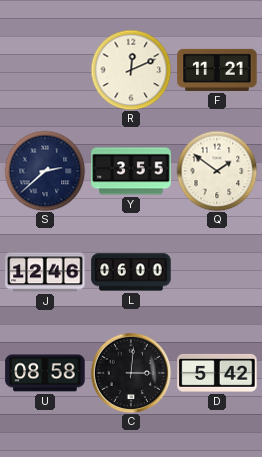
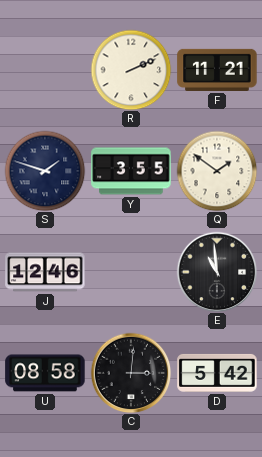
R: 12:11 -> 2:11
S: 2:38 -> 1:48
L: 06:00 -> none
E: none -> 10:59
